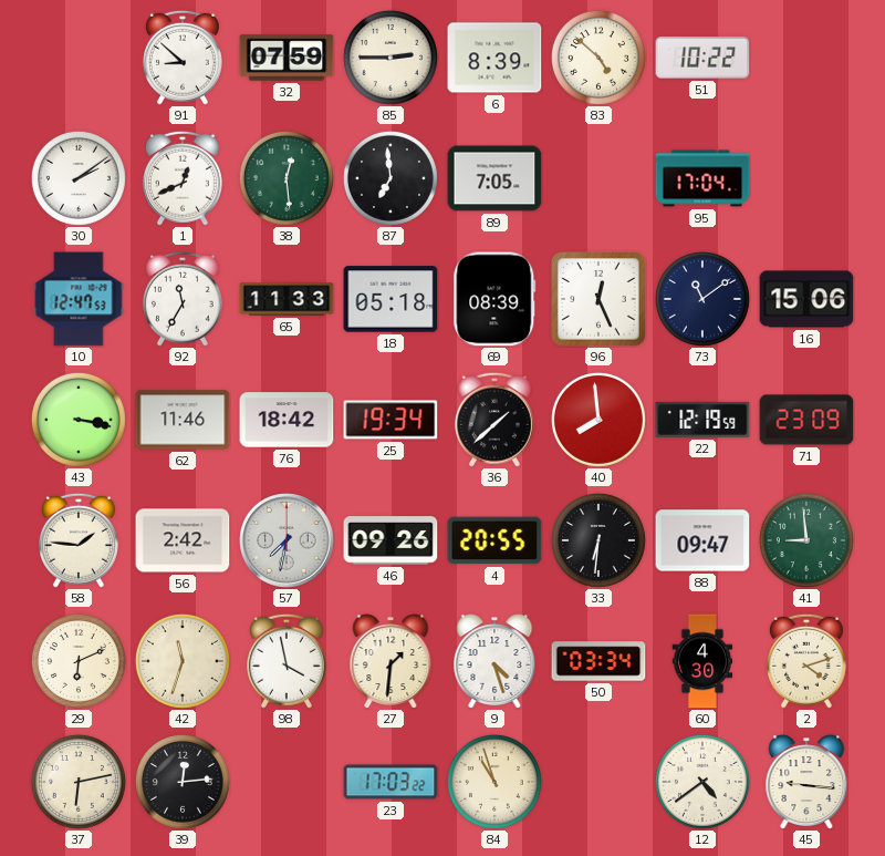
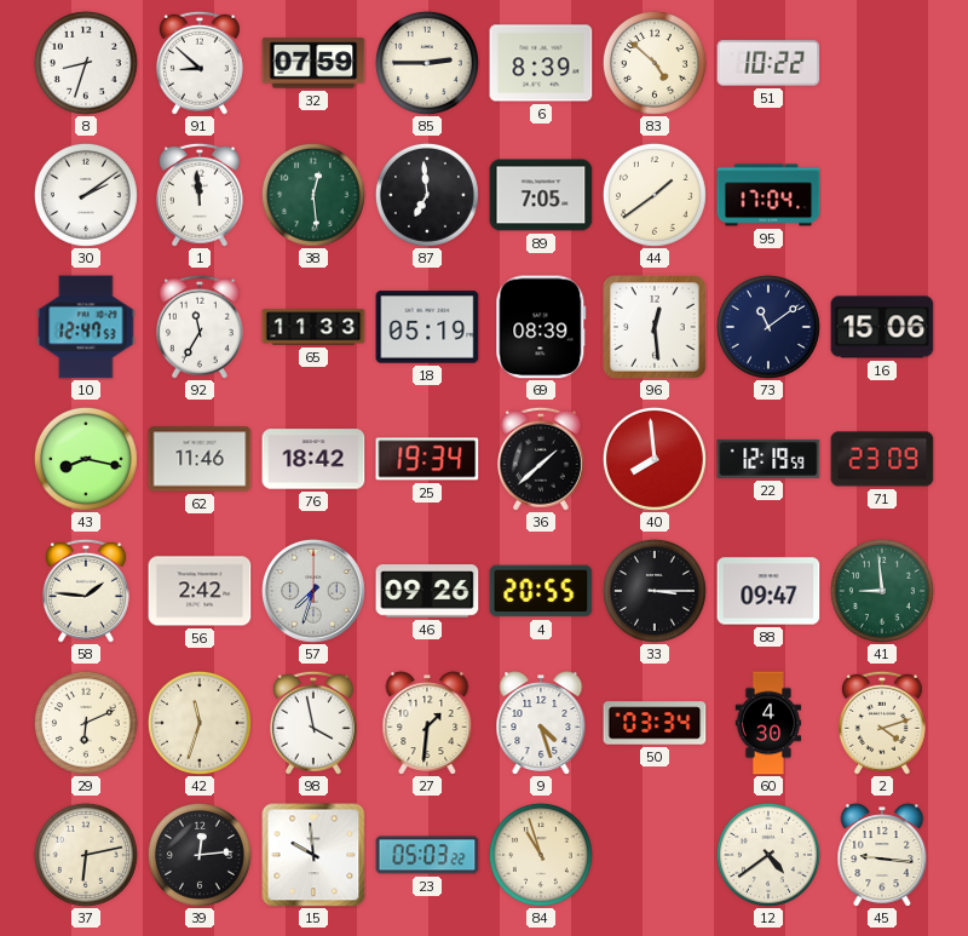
8: none -> 8:33
1: 12:41 -> 11:59
44: none -> 1:39
18: 05:18 -> 05:19
96: 12:26 -> 12:29
43: 3:17 -> 8:17
57: 7:32 -> 7:33
33: 6:31 -> 3:15
15: none -> 9:59
23: 17:03 -> 05:03
